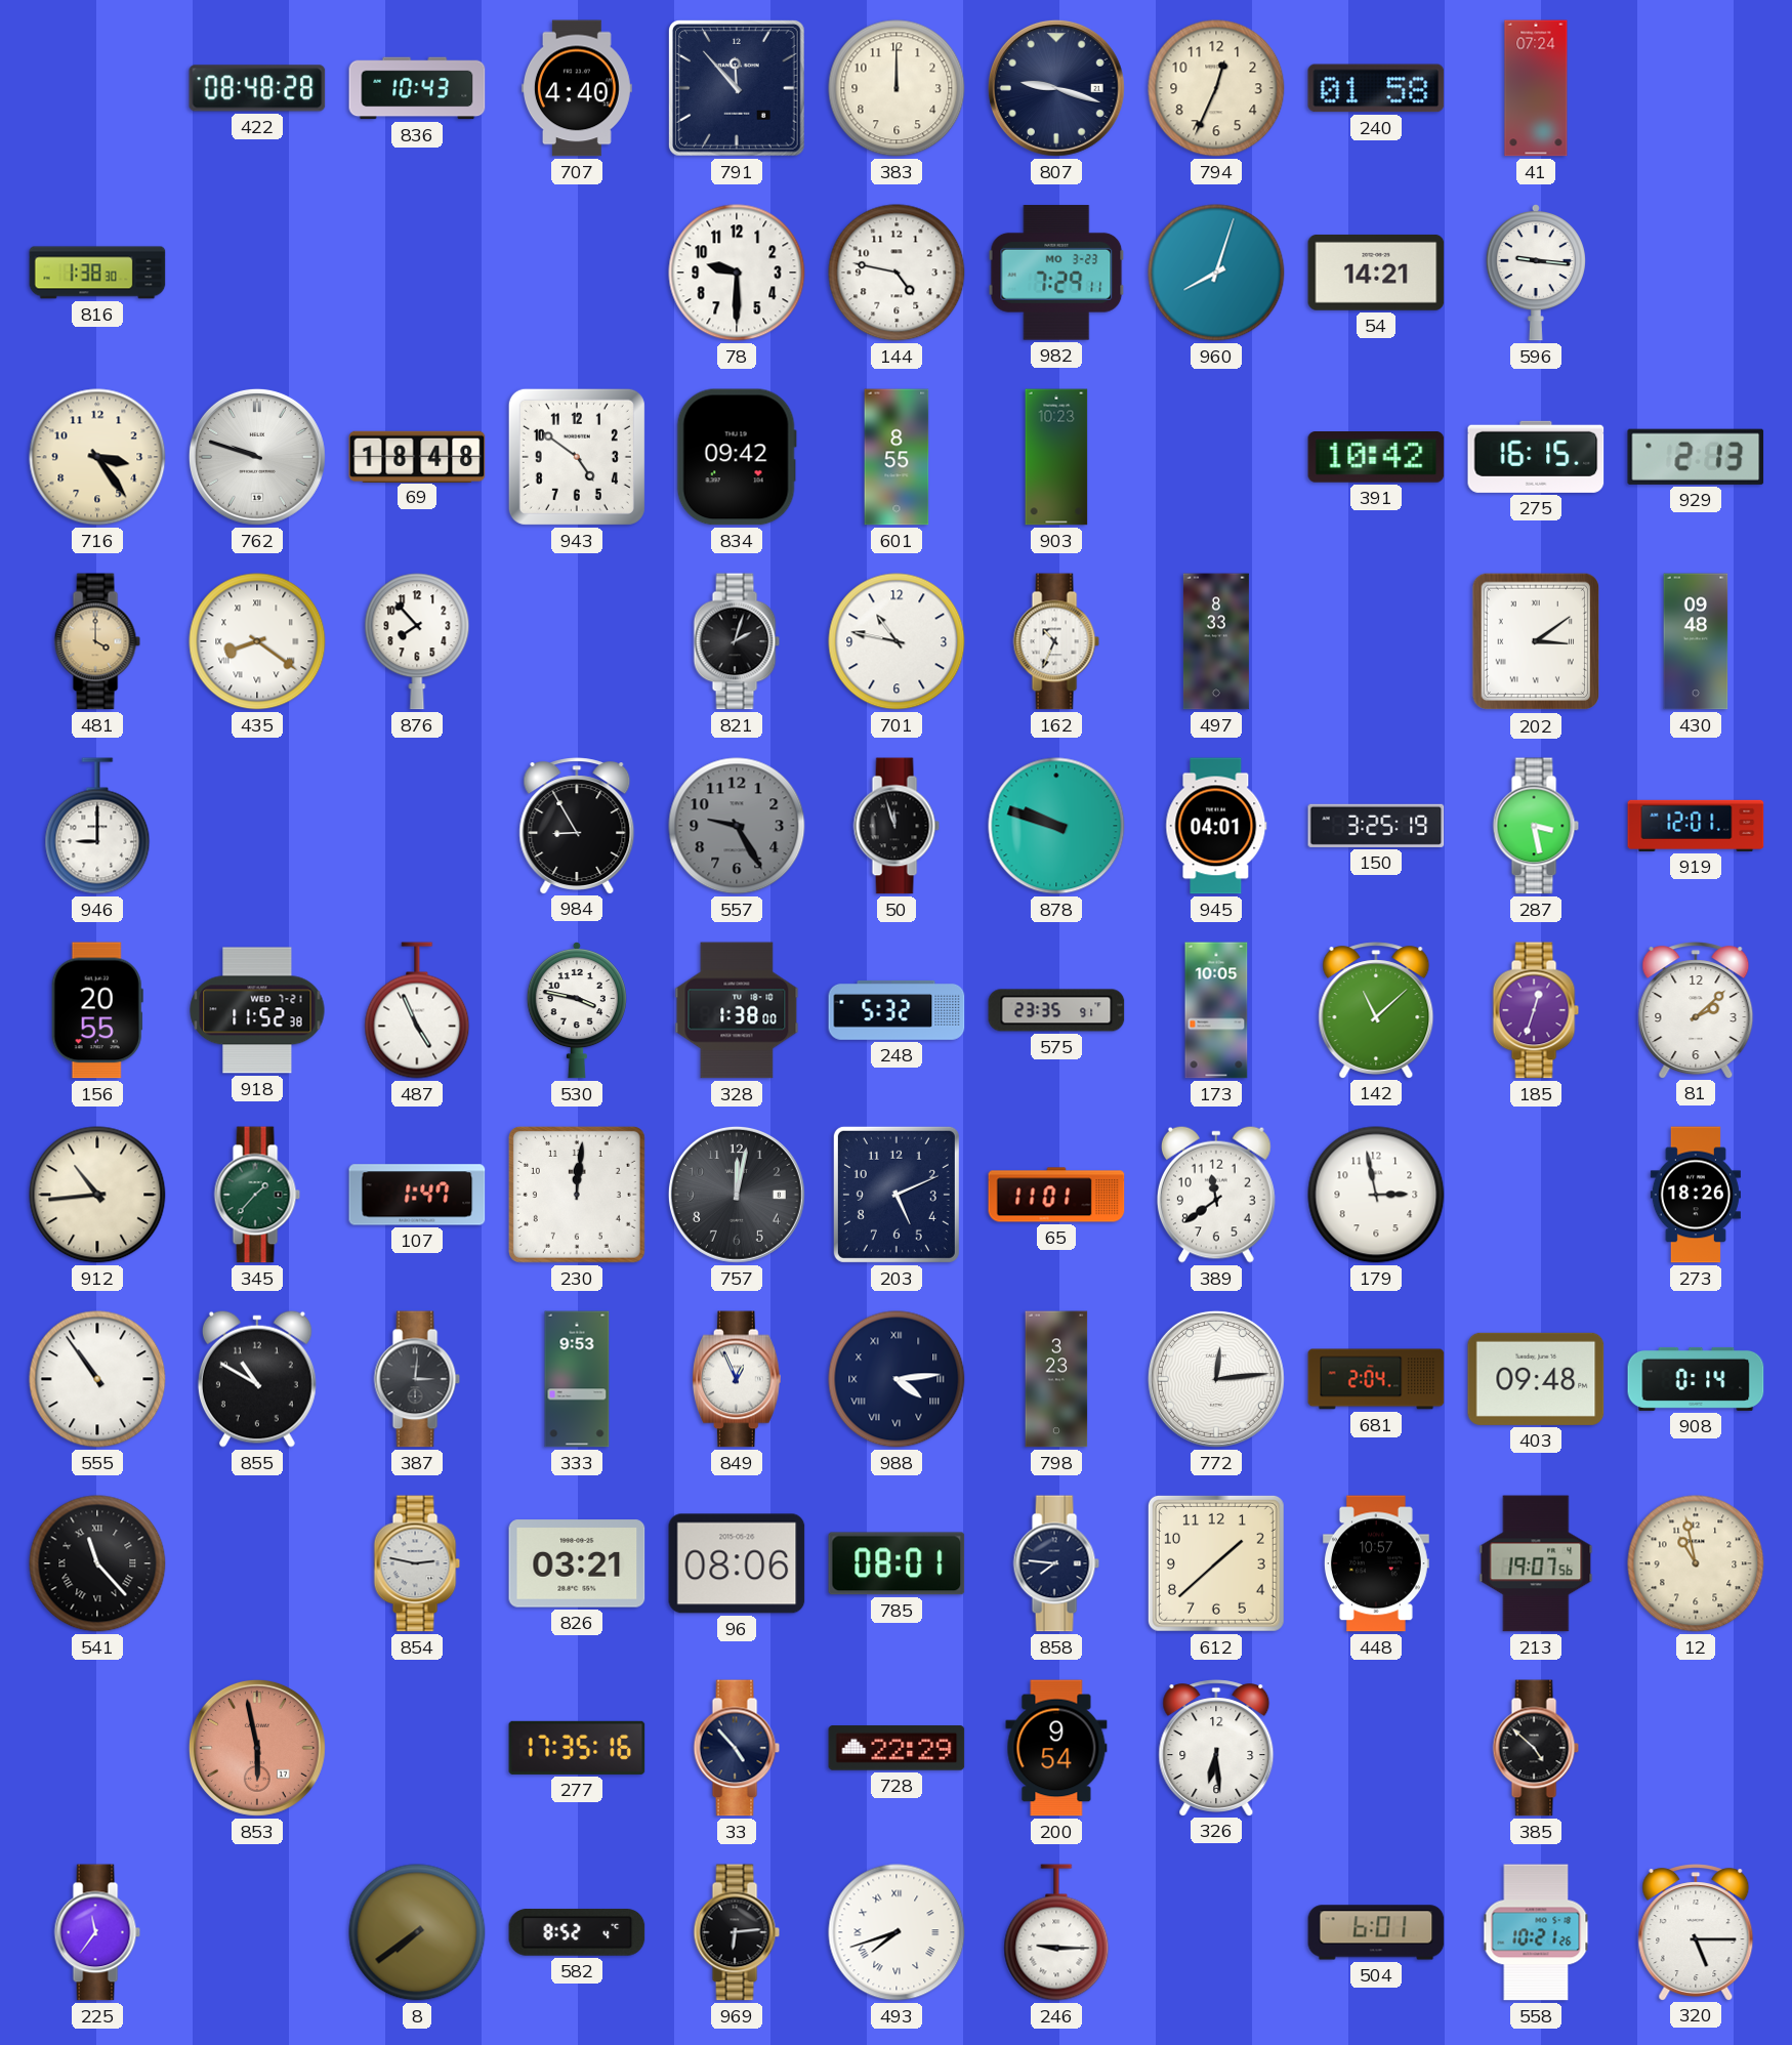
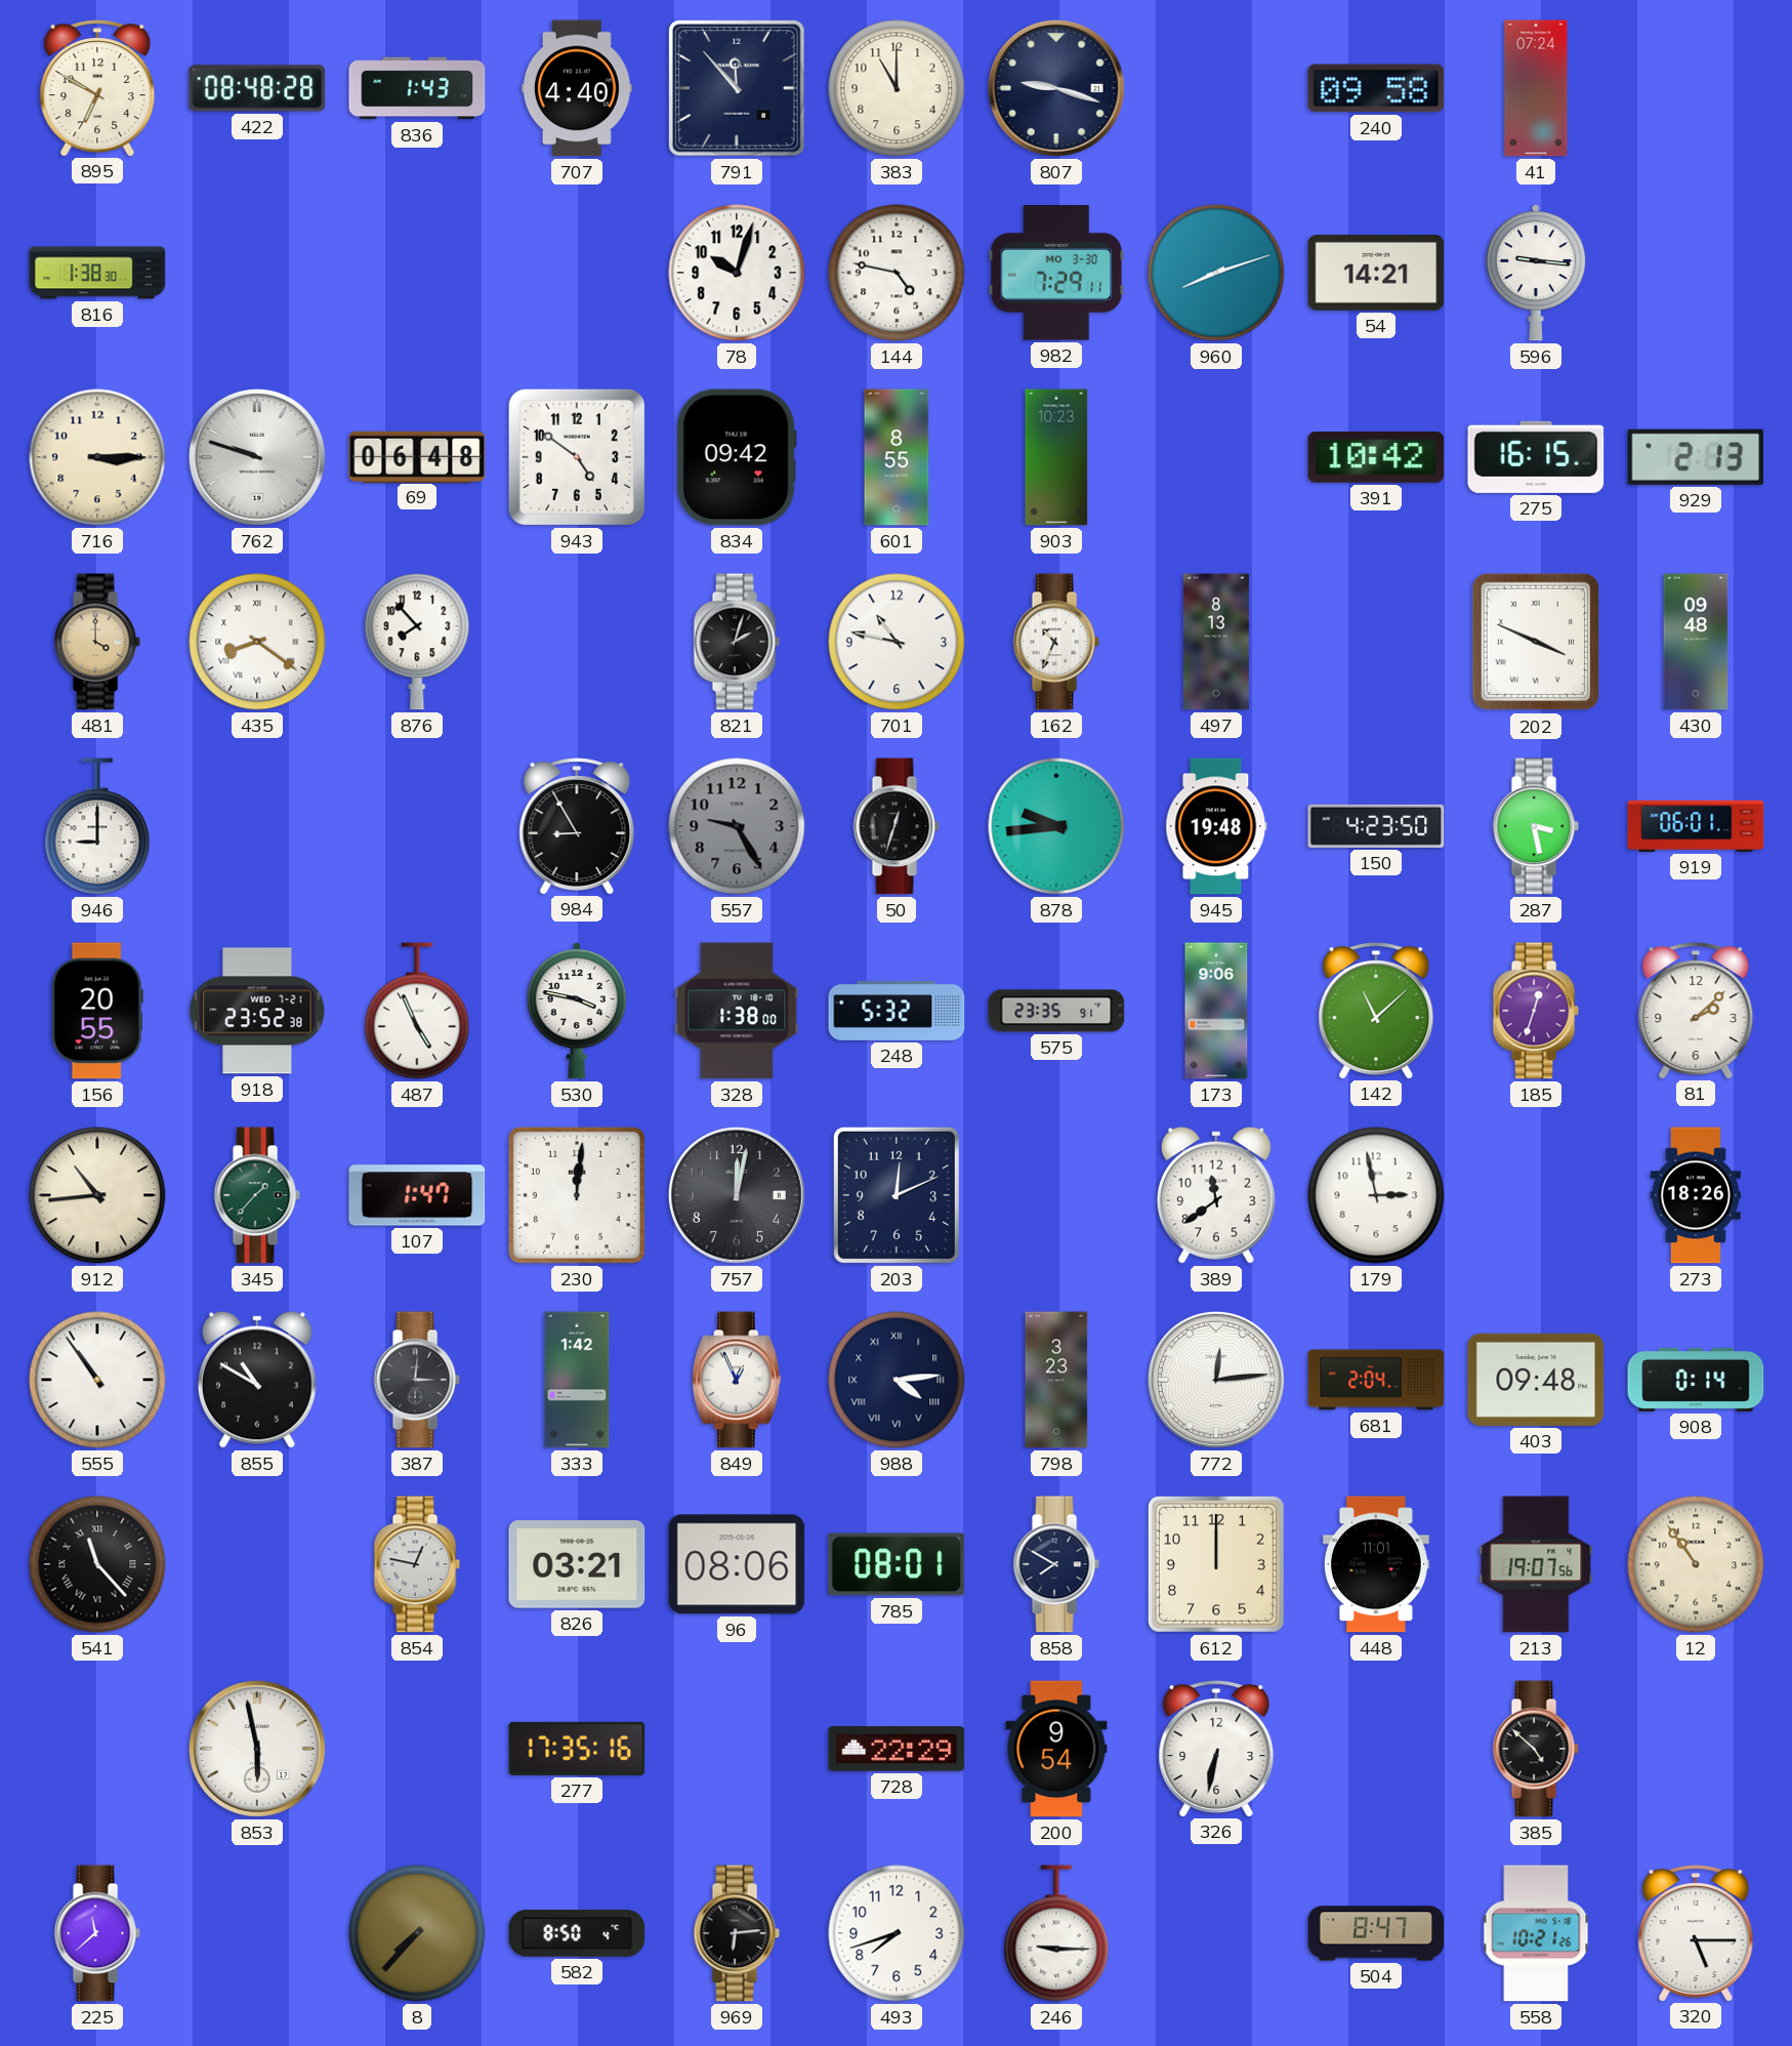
895: none -> 6:50
836: 10:43 -> 1:43
383: 12:00 -> 11:00
794: 12:34 -> none
240: 01:58 -> 09:58
78: 9:30 -> 10:03
982 date: MO 3-23 -> MO 3-30
960: 8:03 -> 8:12
716: 3:24 -> 3:15
69: 18:48 -> 06:48
497: 8:33 -> 8:13
202: 3:09 -> 3:49
50: 11:57 -> 12:33
878: 9:48 -> 9:44
945: 04:01 -> 19:48
150: 3:25 -> 4:23
919: 12:01 -> 06:01
918: 11:52 -> 23:52
173: 10:05 -> 9:06
203: 5:11 -> 12:11
65: 11:01 -> none
333: 9:53 -> 1:42
854: 2:47 -> 12:47
858: 7:46 -> 7:50
612: 1:38 -> 12:00
448: 10:57 -> 11:01
12: 10:58 -> 10:54
853 dial: salmon -> white
33: 4:53 -> none
326: 6:29 -> 6:32
225: 11:36 -> 11:38
8: 7:39 -> 7:37
582: 8:52 -> 8:50
493 numerals: Roman -> Arabic
504: 6:01 -> 8:47
